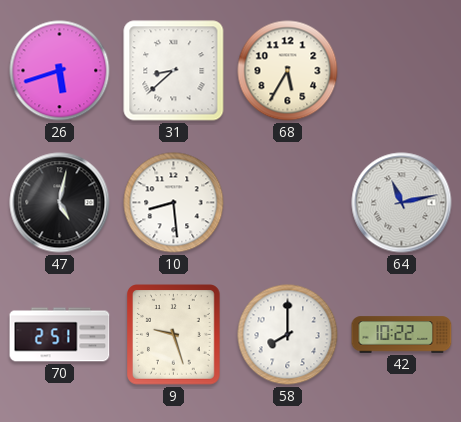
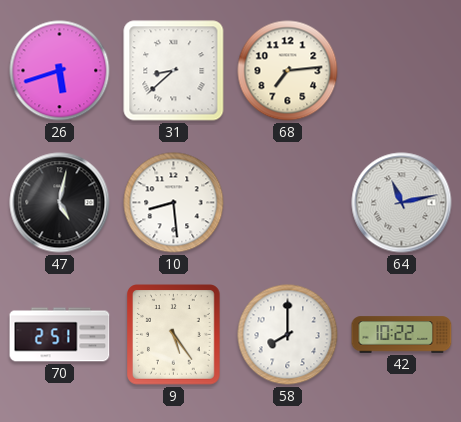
68: 5:35 -> 7:14
9: 9:27 -> 5:24
